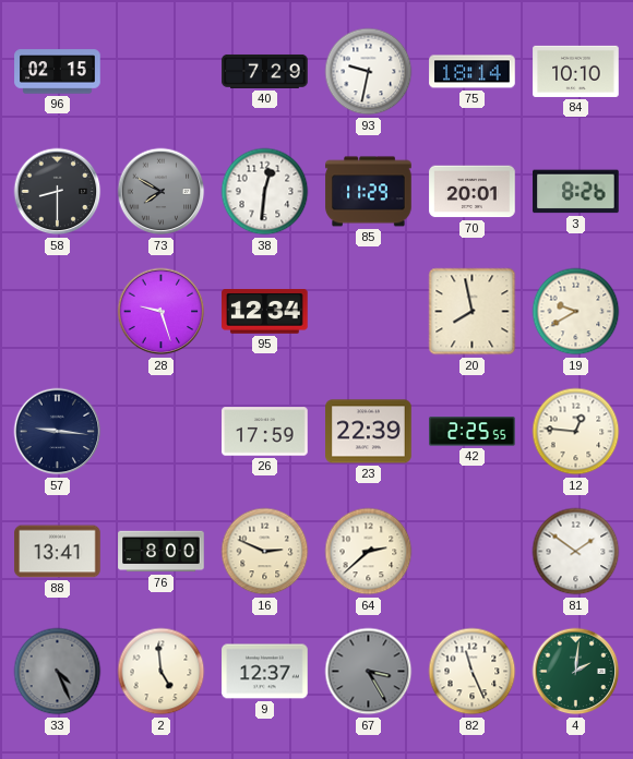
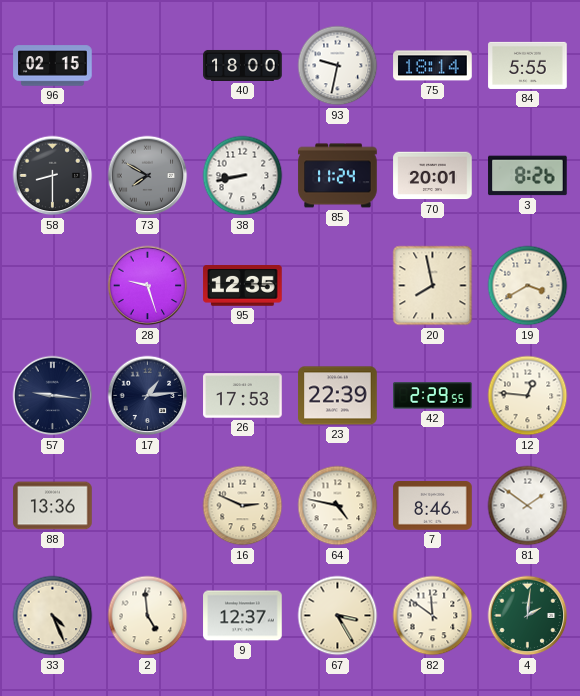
40: 7:29 -> 18:00
84: 10:10 -> 5:55
38: 12:31 -> 8:43
85: 11:29 -> 11:24
95: 12:34 -> 12:35
19: 9:40 -> 3:40
17: none -> 1:14
26: 17:59 -> 17:53
42: 2:25 -> 2:29
88: 13:41 -> 13:36
76: 8:00 -> none
64: 2:38 -> 4:47
7: none -> 8:46
33 dial: grey -> cream
67 dial: grey -> cream
82: 11:26 -> 11:51
